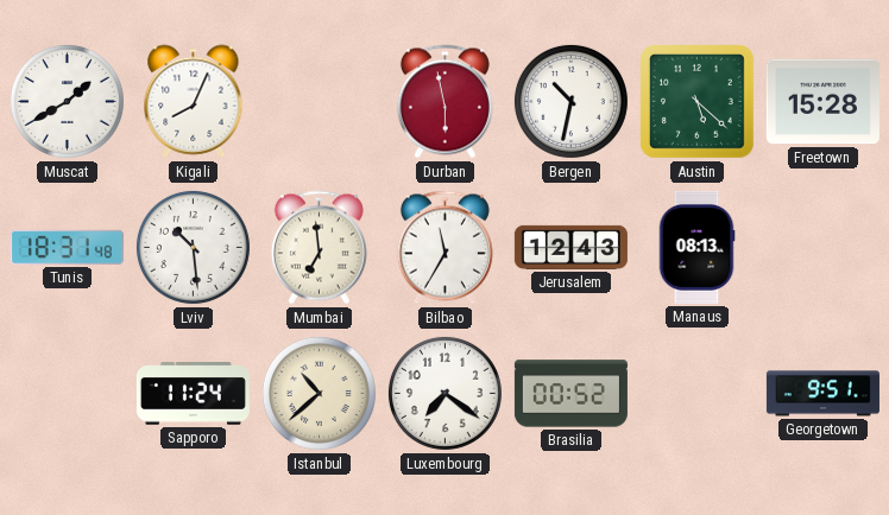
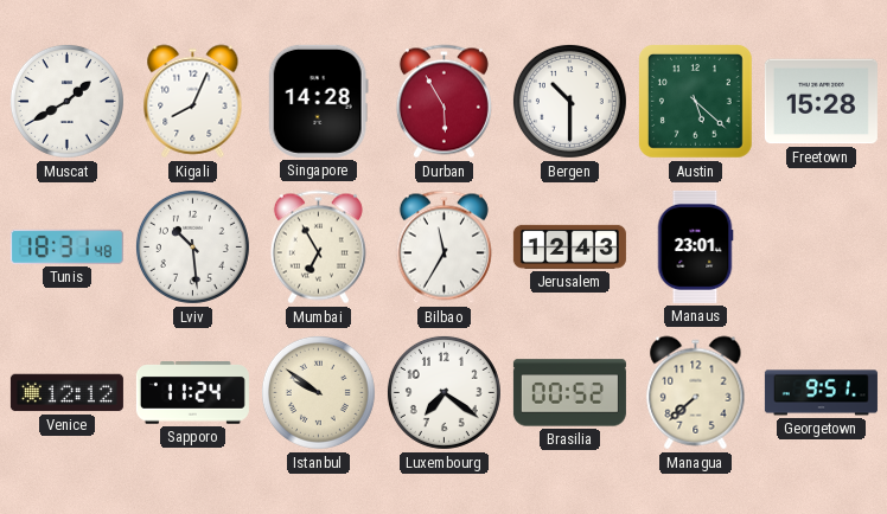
Singapore: none -> 14:28
Durban: 5:58 -> 5:55
Bergen: 10:32 -> 10:30
Mumbai: 6:59 -> 6:55
Manaus: 08:13 -> 23:01
Venice: none -> 12:12
Istanbul: 10:38 -> 9:51
Managua: none -> 7:38
